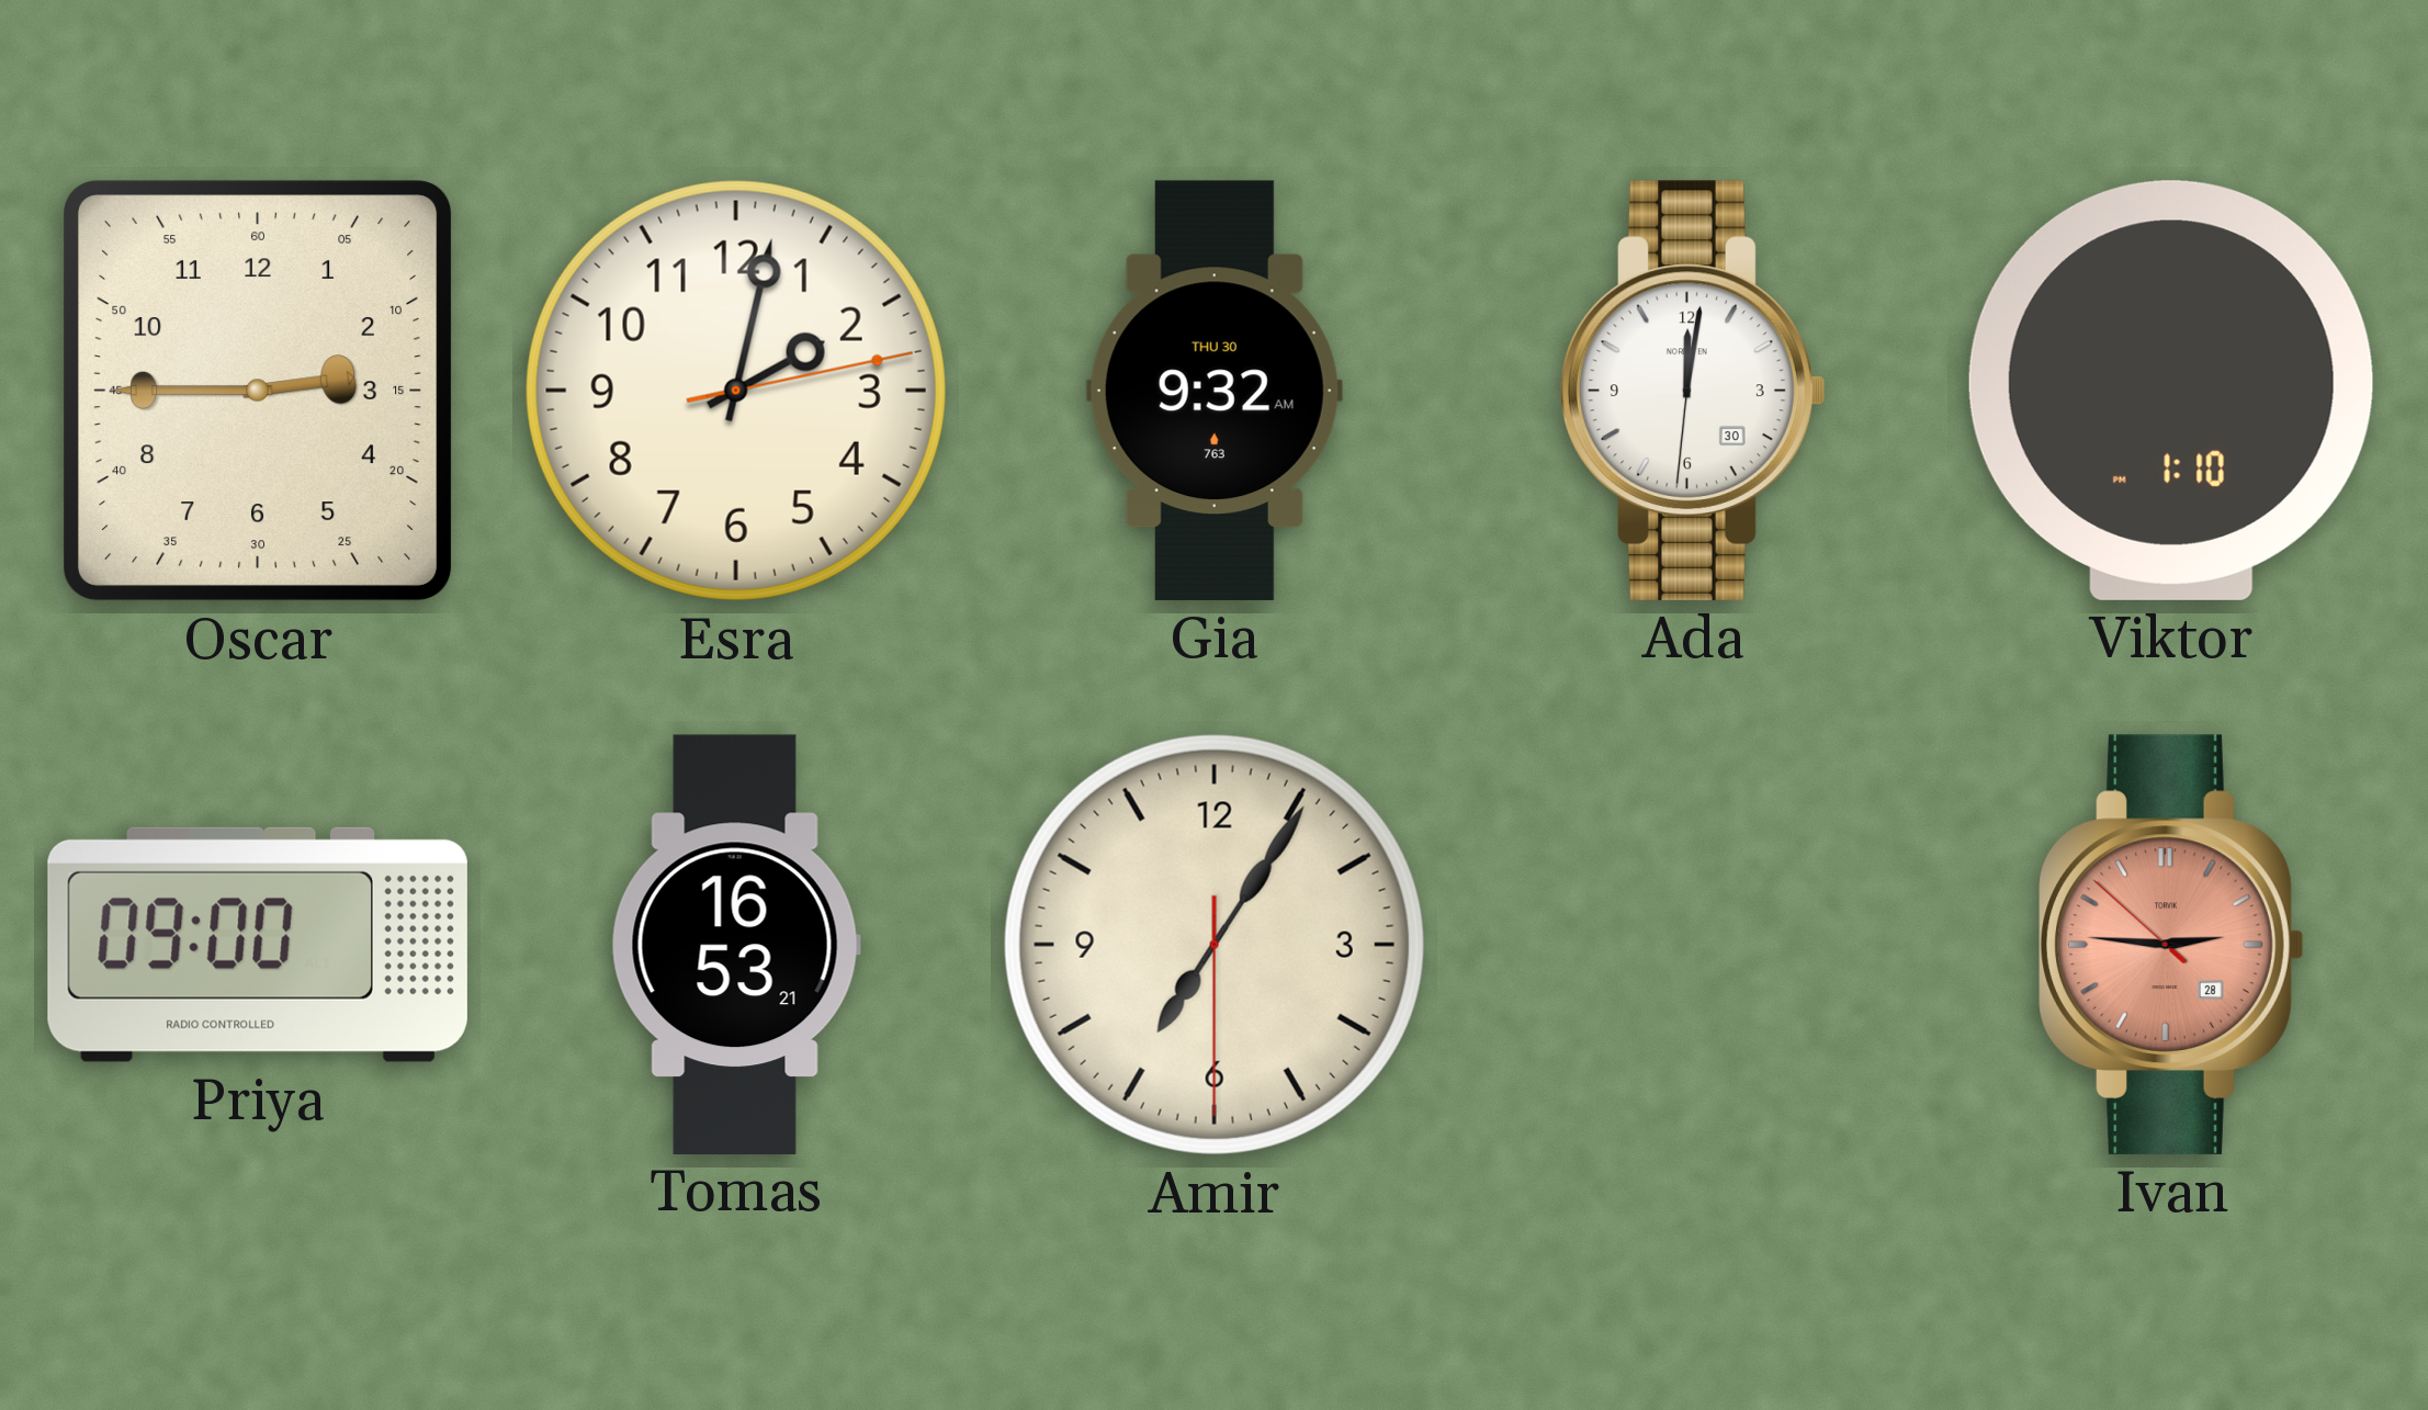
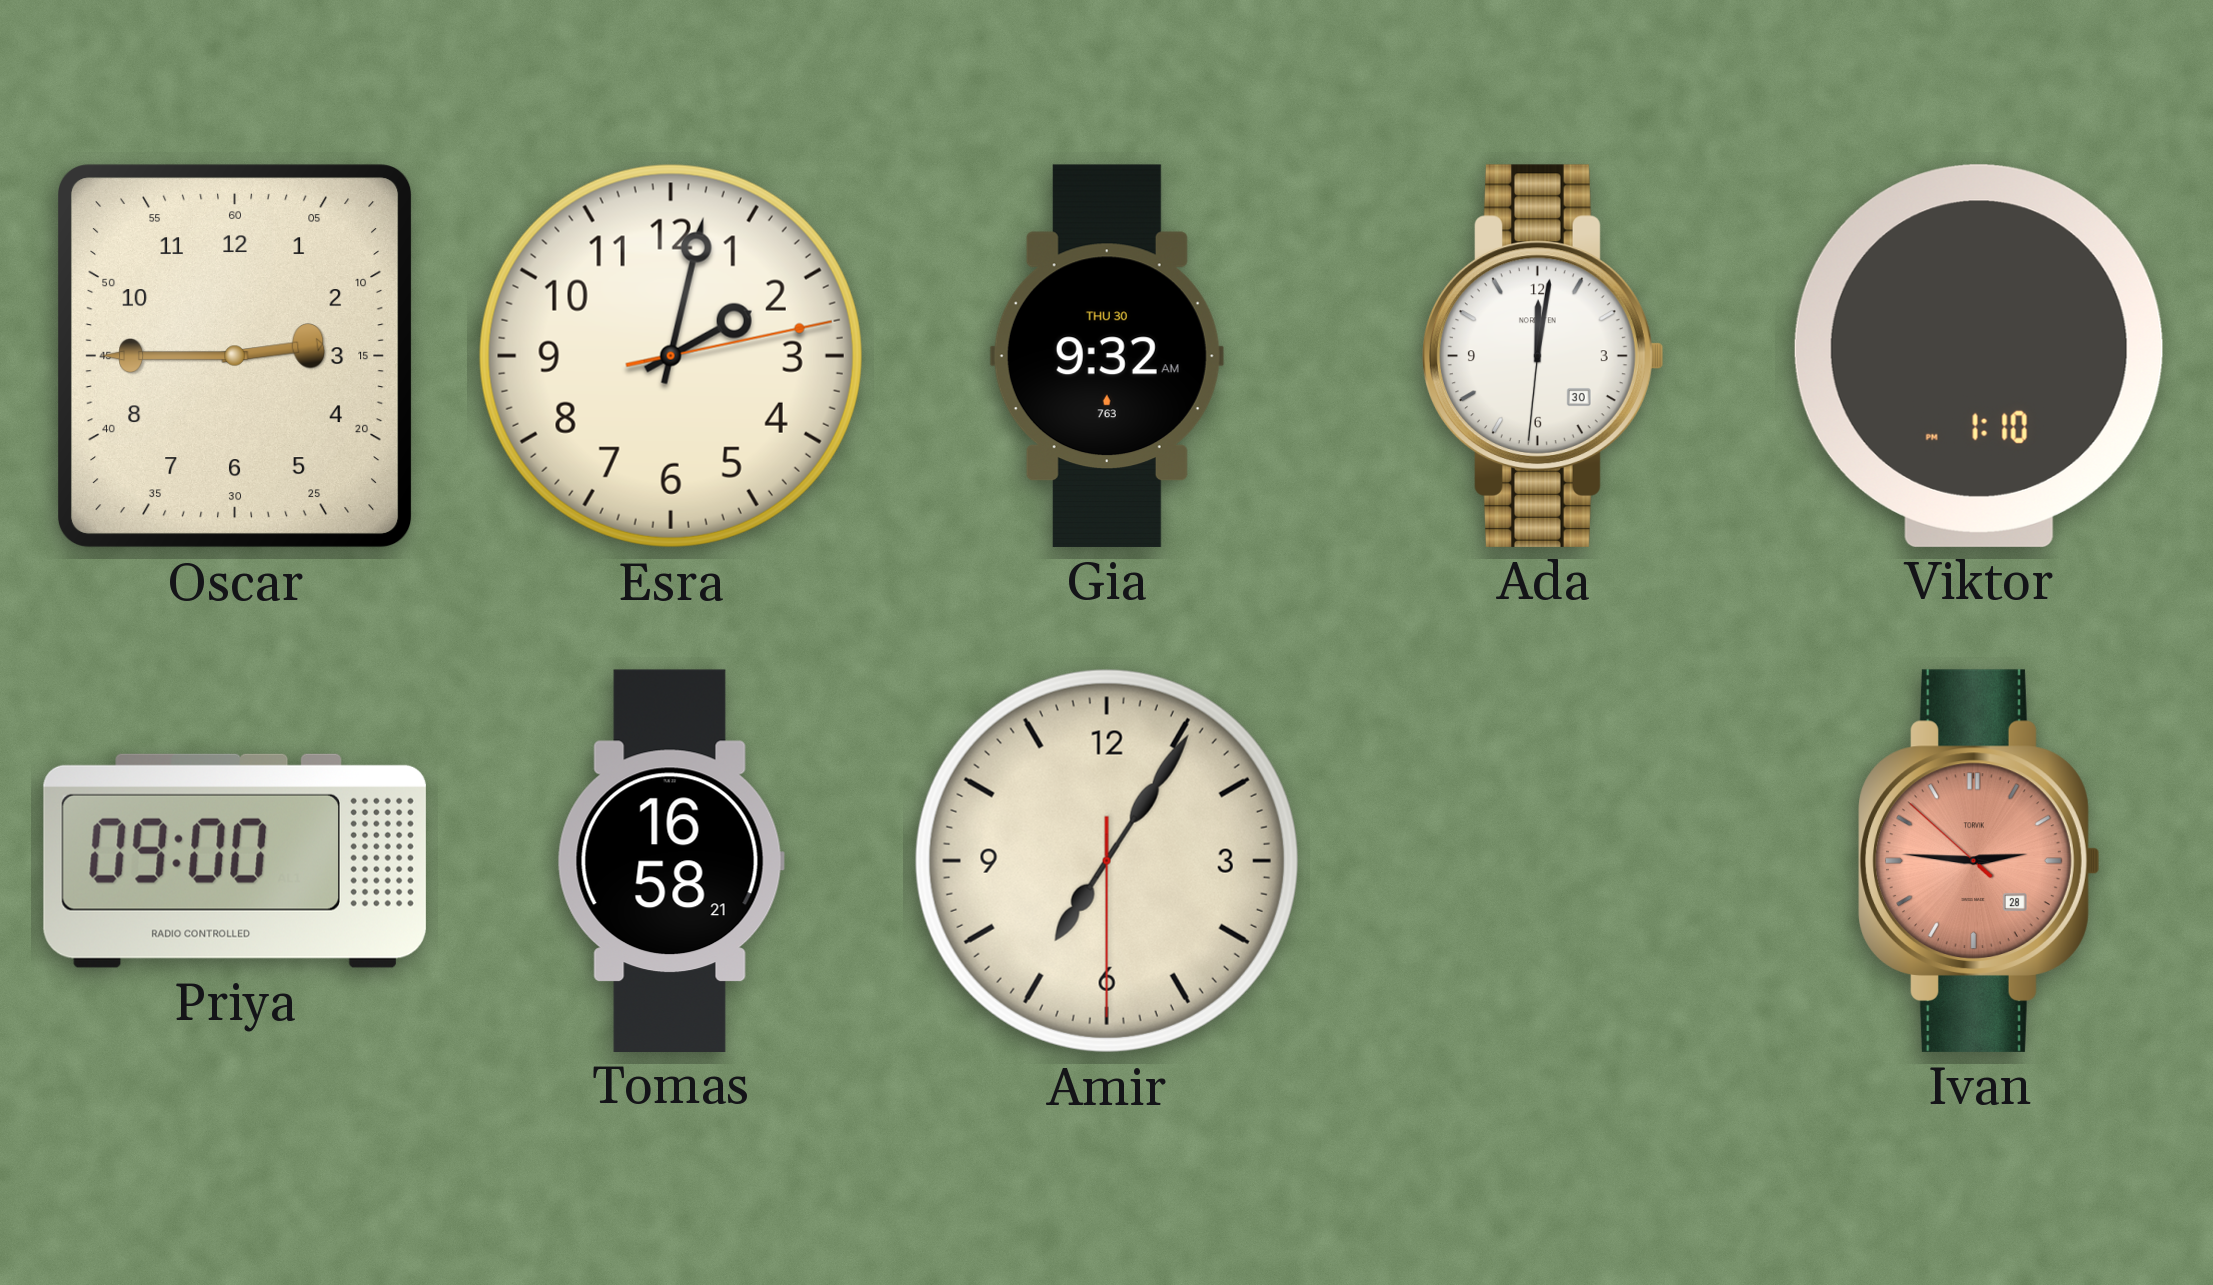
Tomas: 16:53 -> 16:58
